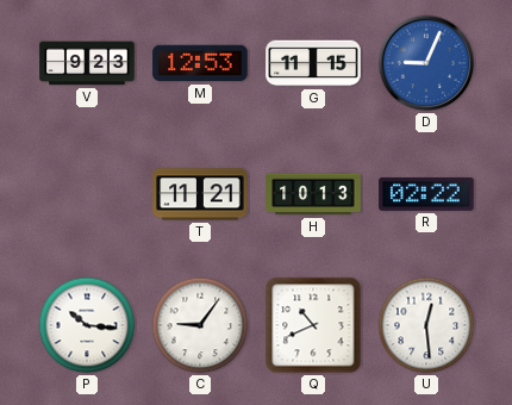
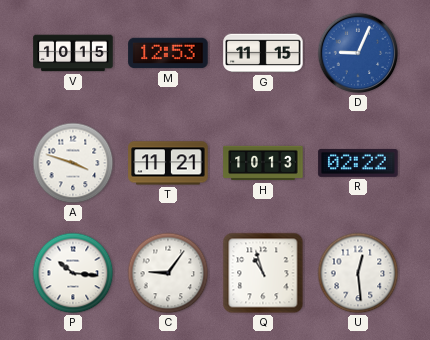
V: 9:23 -> 10:15
A: none -> 3:48
Q: 10:41 -> 10:57
